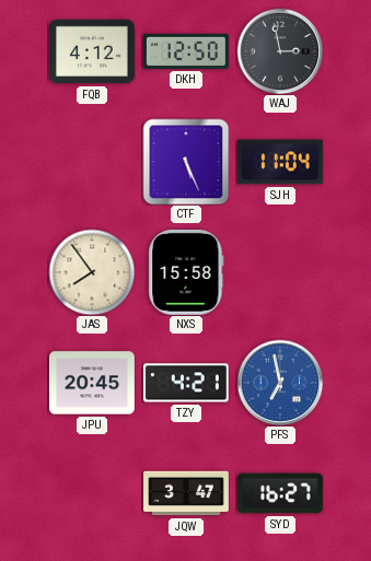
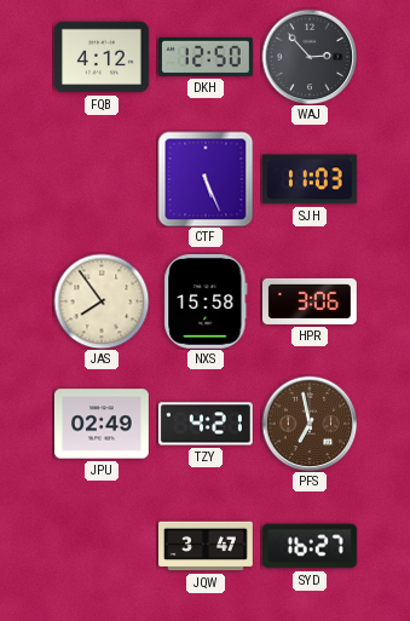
WAJ: 2:58 -> 2:53
SJH: 11:04 -> 11:03
HPR: none -> 3:06
JPU: 20:45 -> 02:49
PFS dial: blue -> brown
